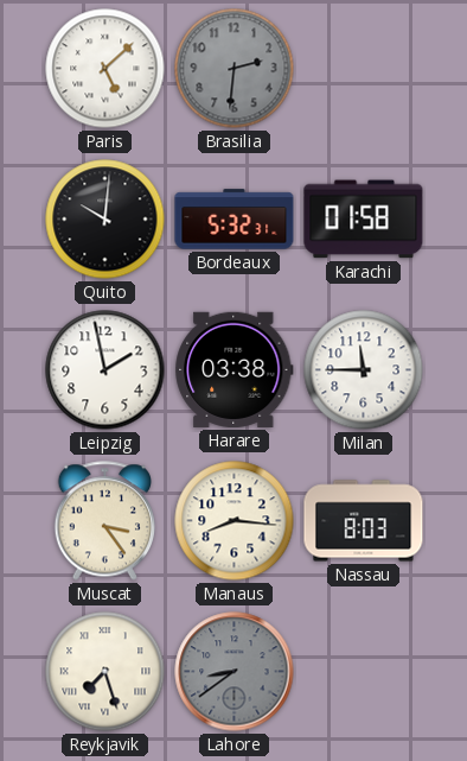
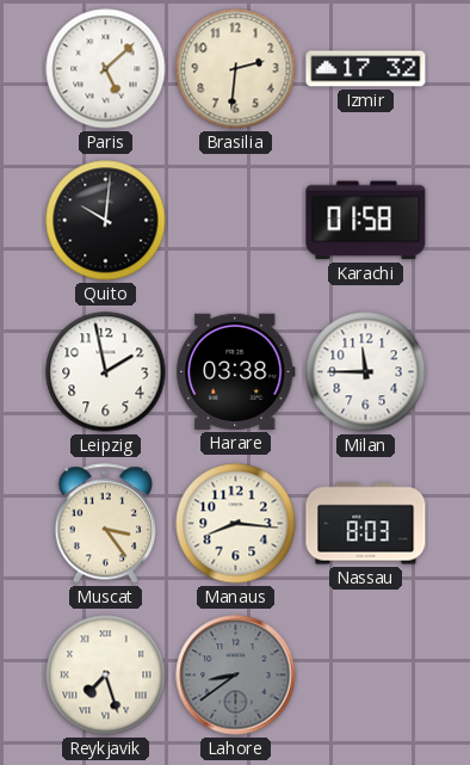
Brasilia dial: grey -> cream
Izmir: none -> 17:32
Bordeaux: 5:32 -> none
